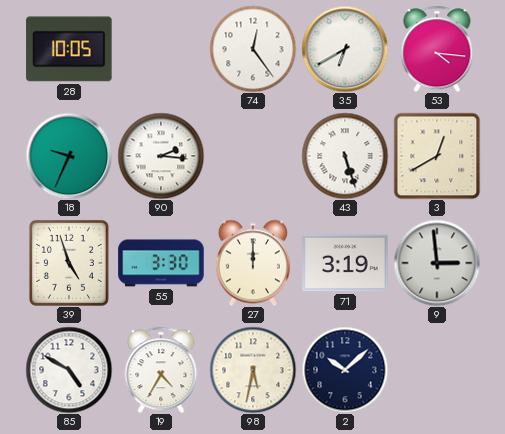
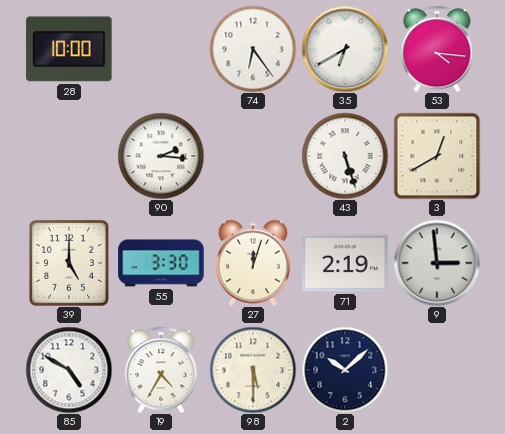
28: 10:05 -> 10:00
74: 12:24 -> 6:24
18: 9:34 -> none
39: 4:57 -> 5:00
27: 12:00 -> 12:03
71: 3:19 -> 2:19
98: 5:32 -> 5:30
